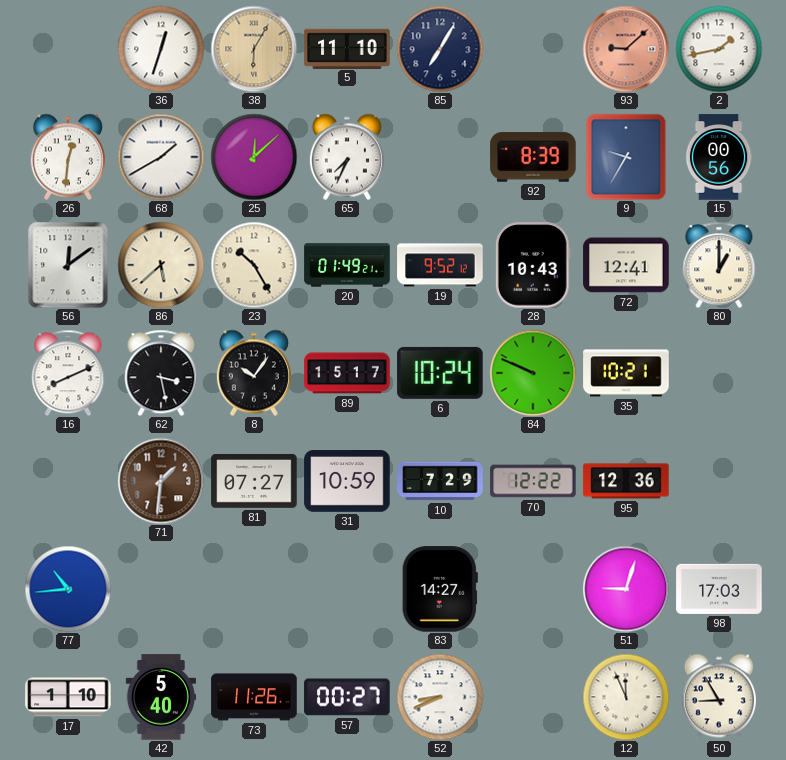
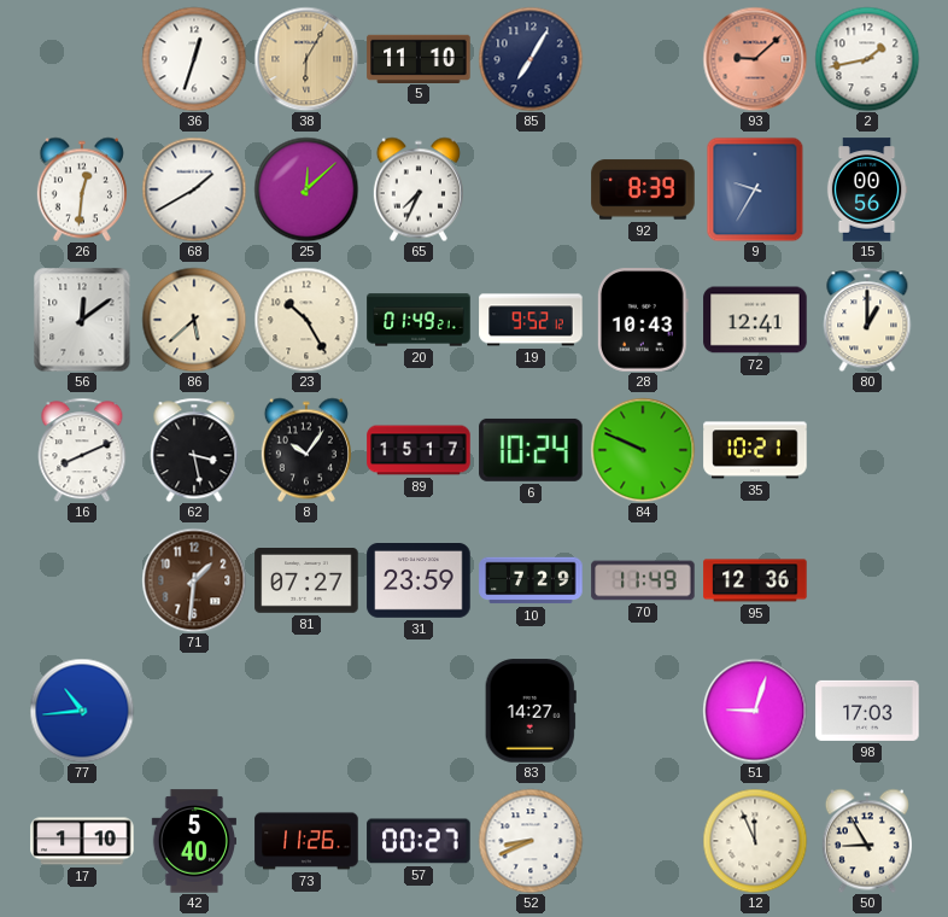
31: 10:59 -> 23:59
70: 12:22 -> 11:49
